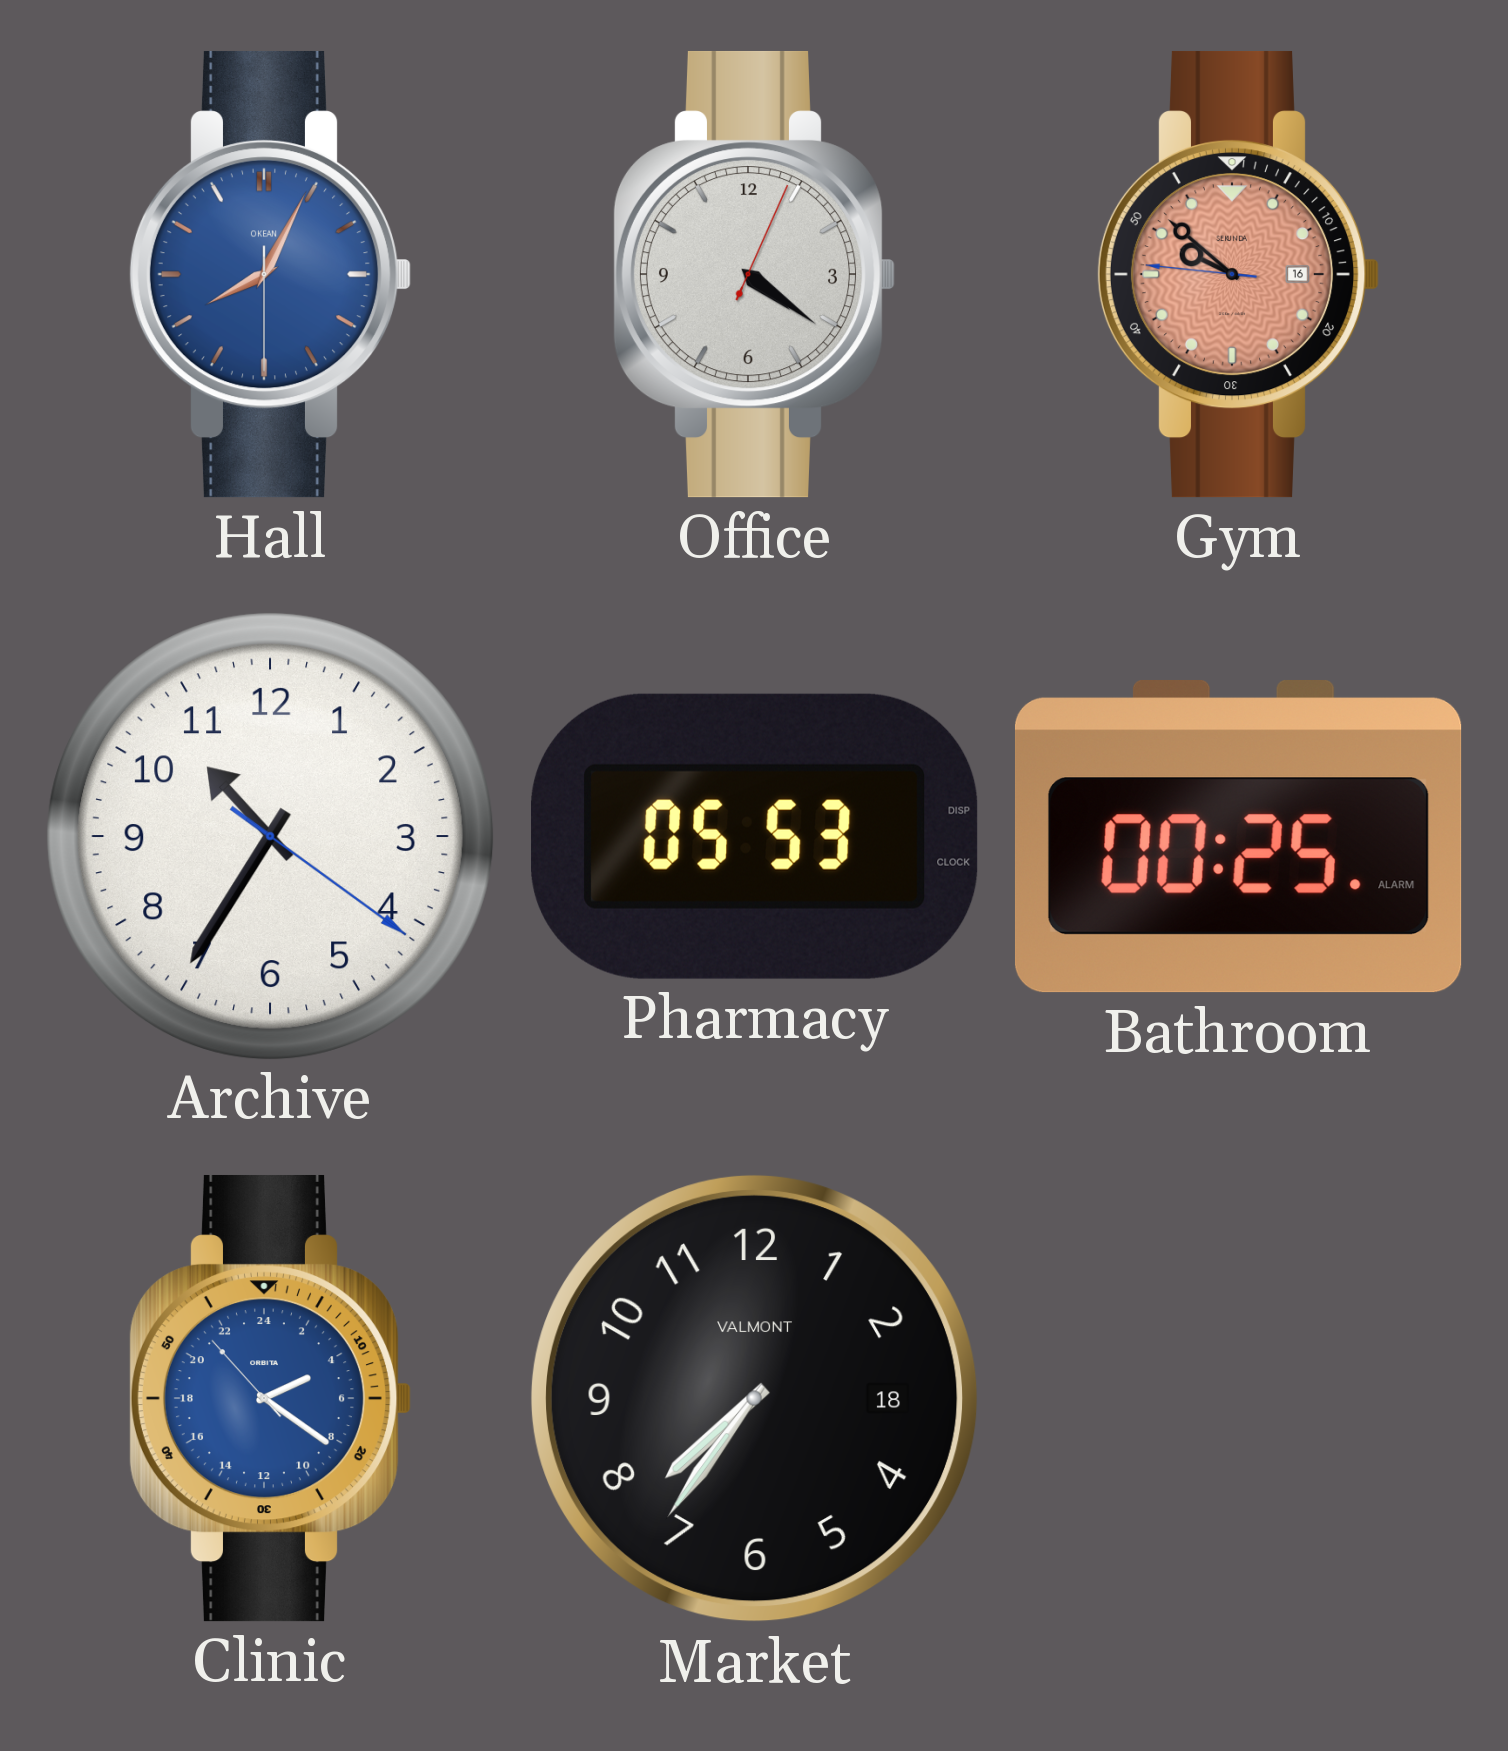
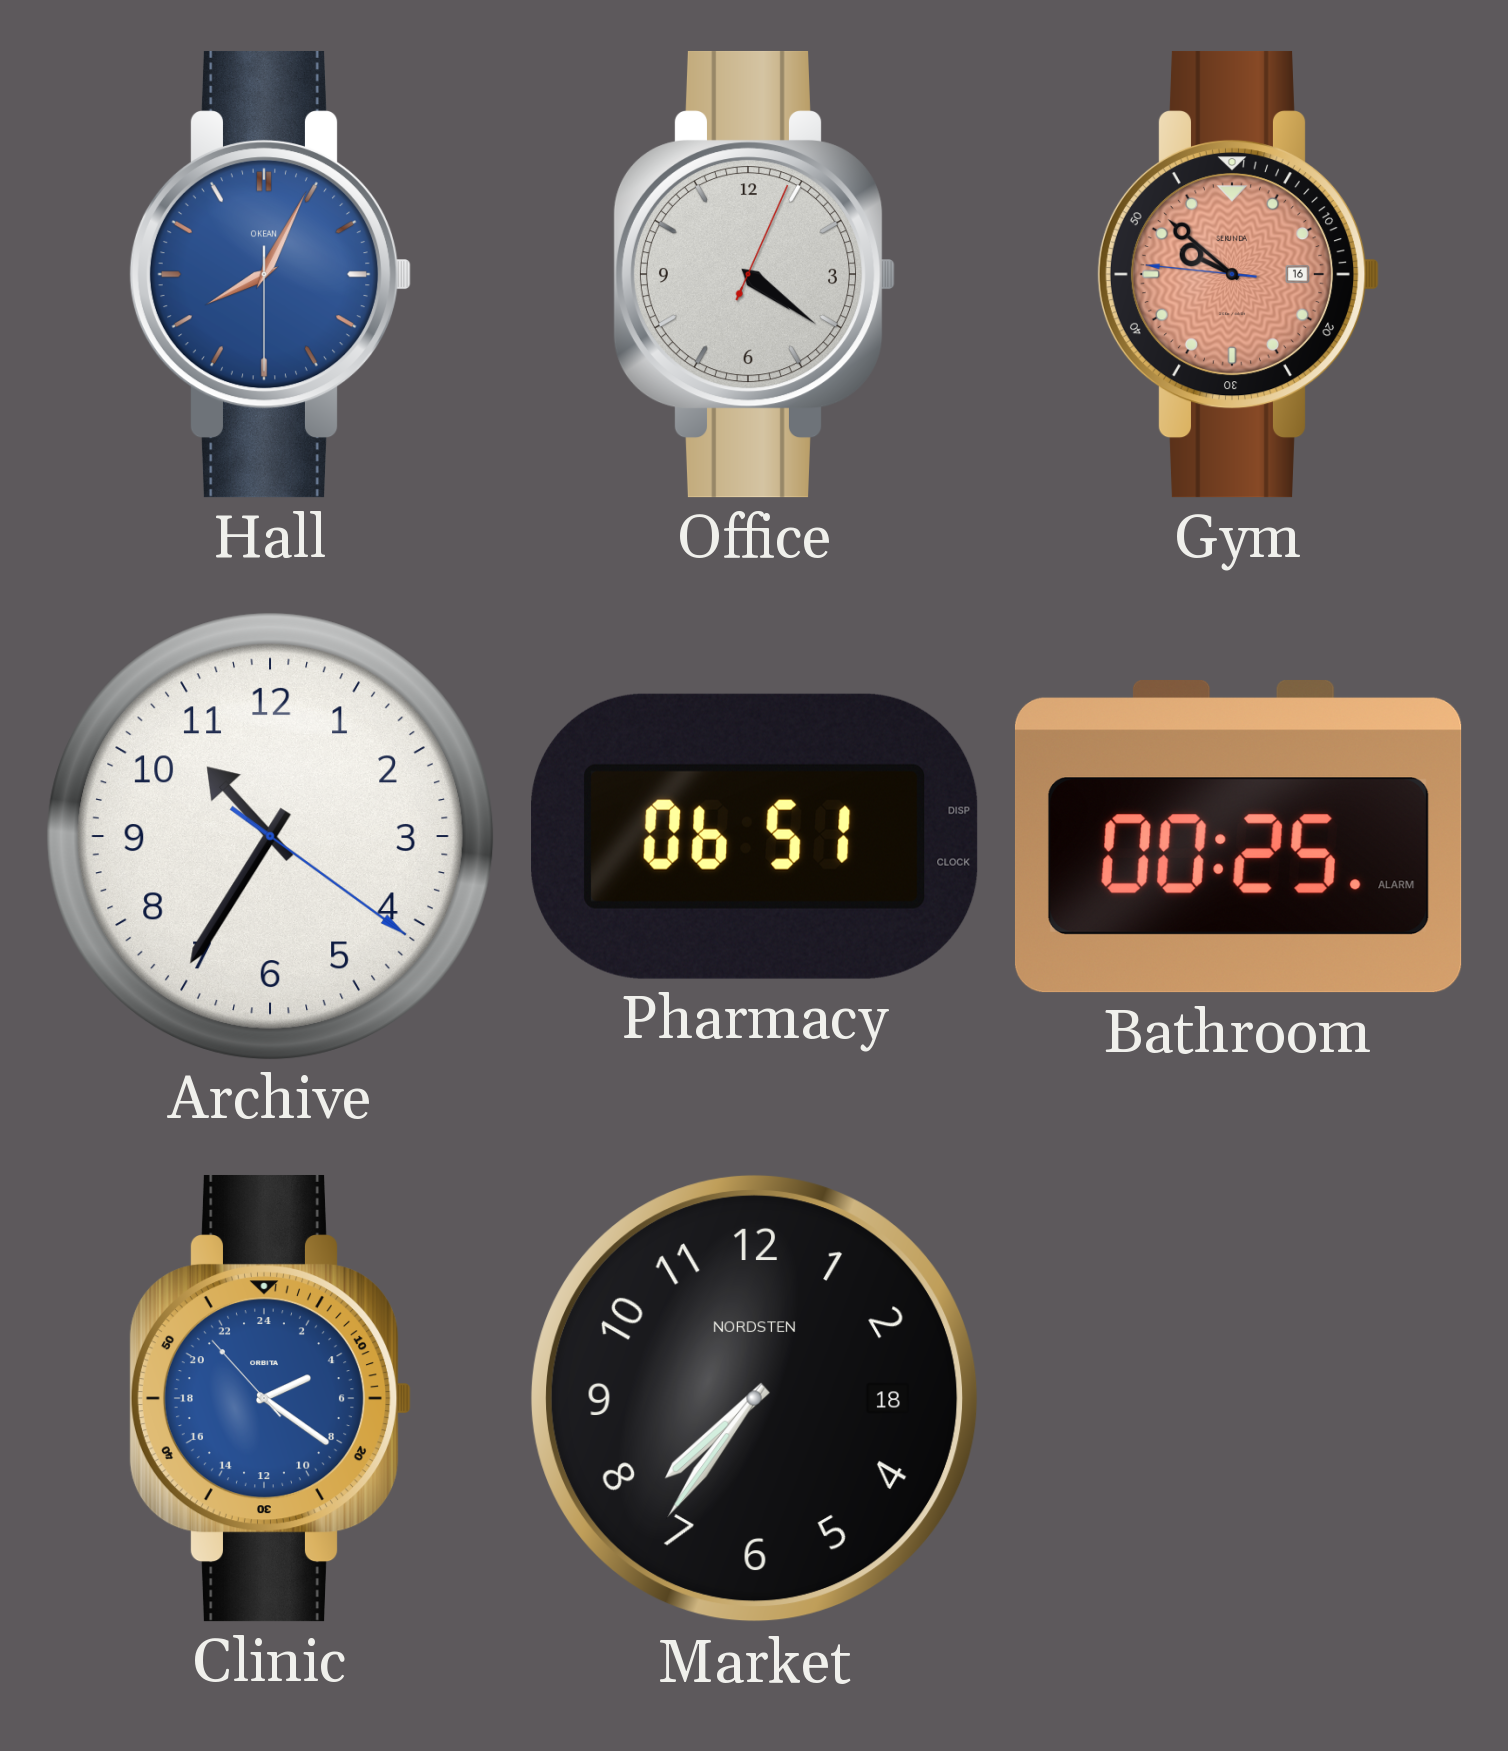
Pharmacy: 05:53 -> 06:51
Market brand: VALMONT -> NORDSTEN
